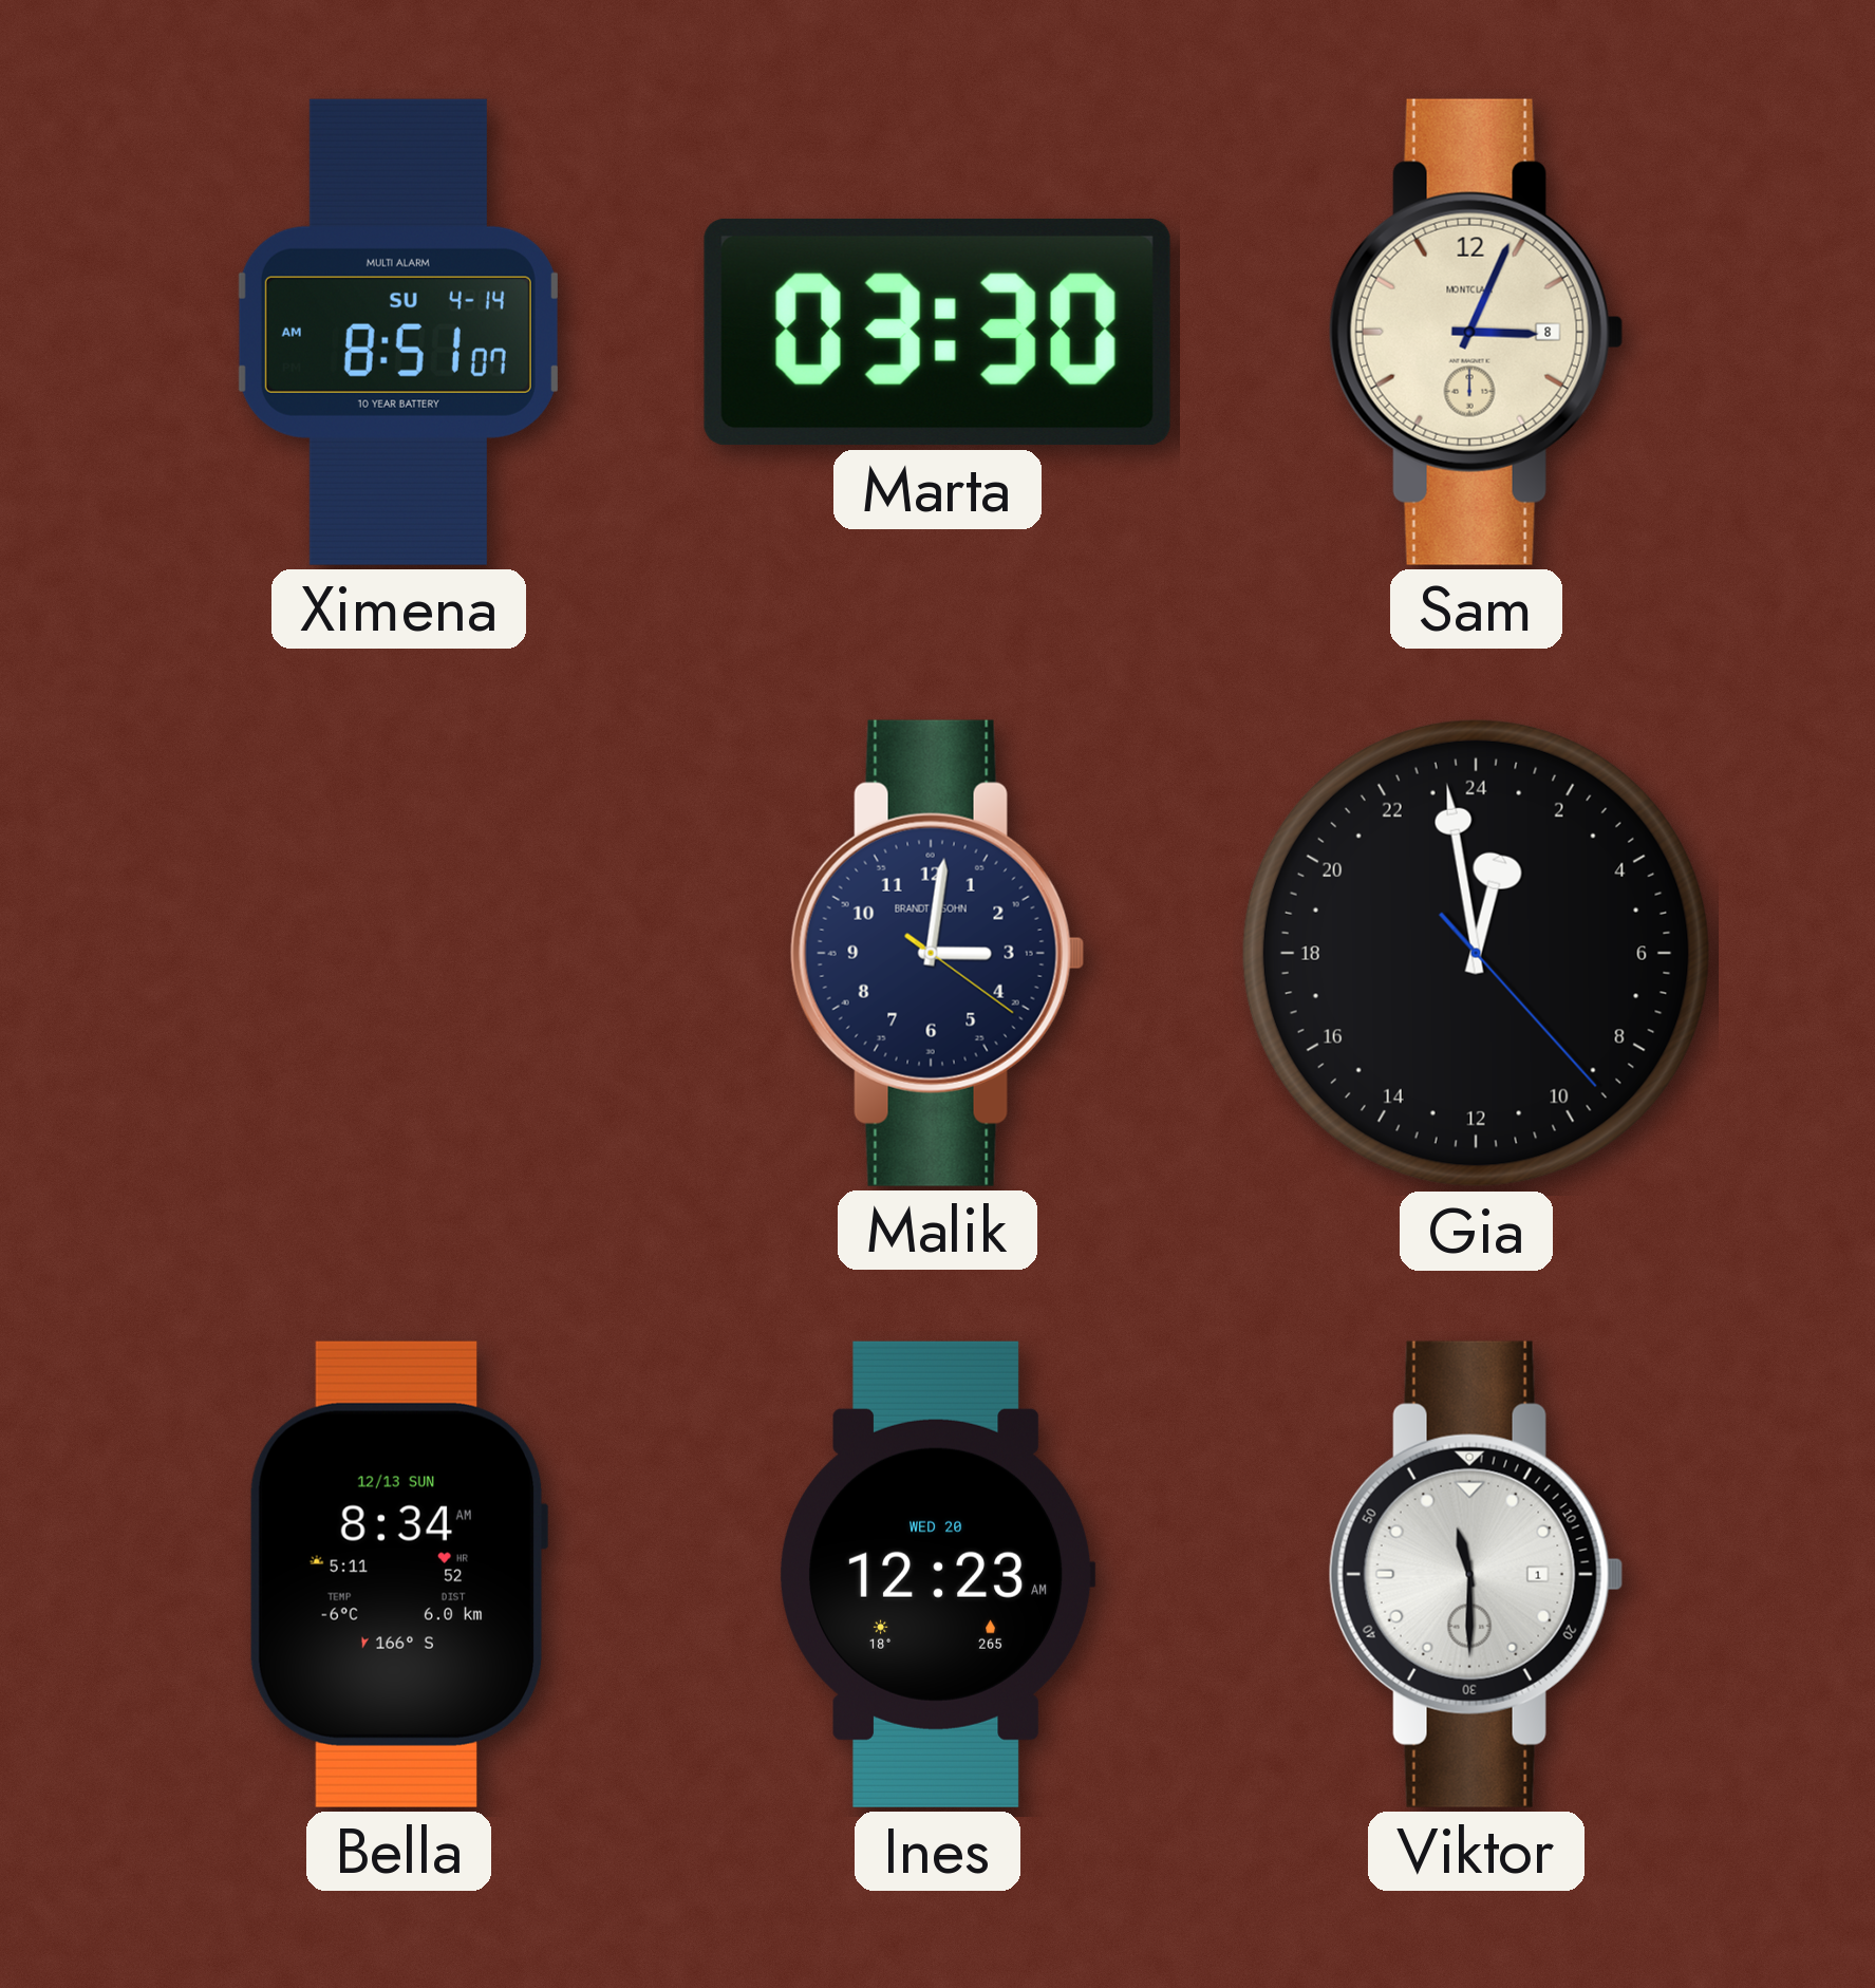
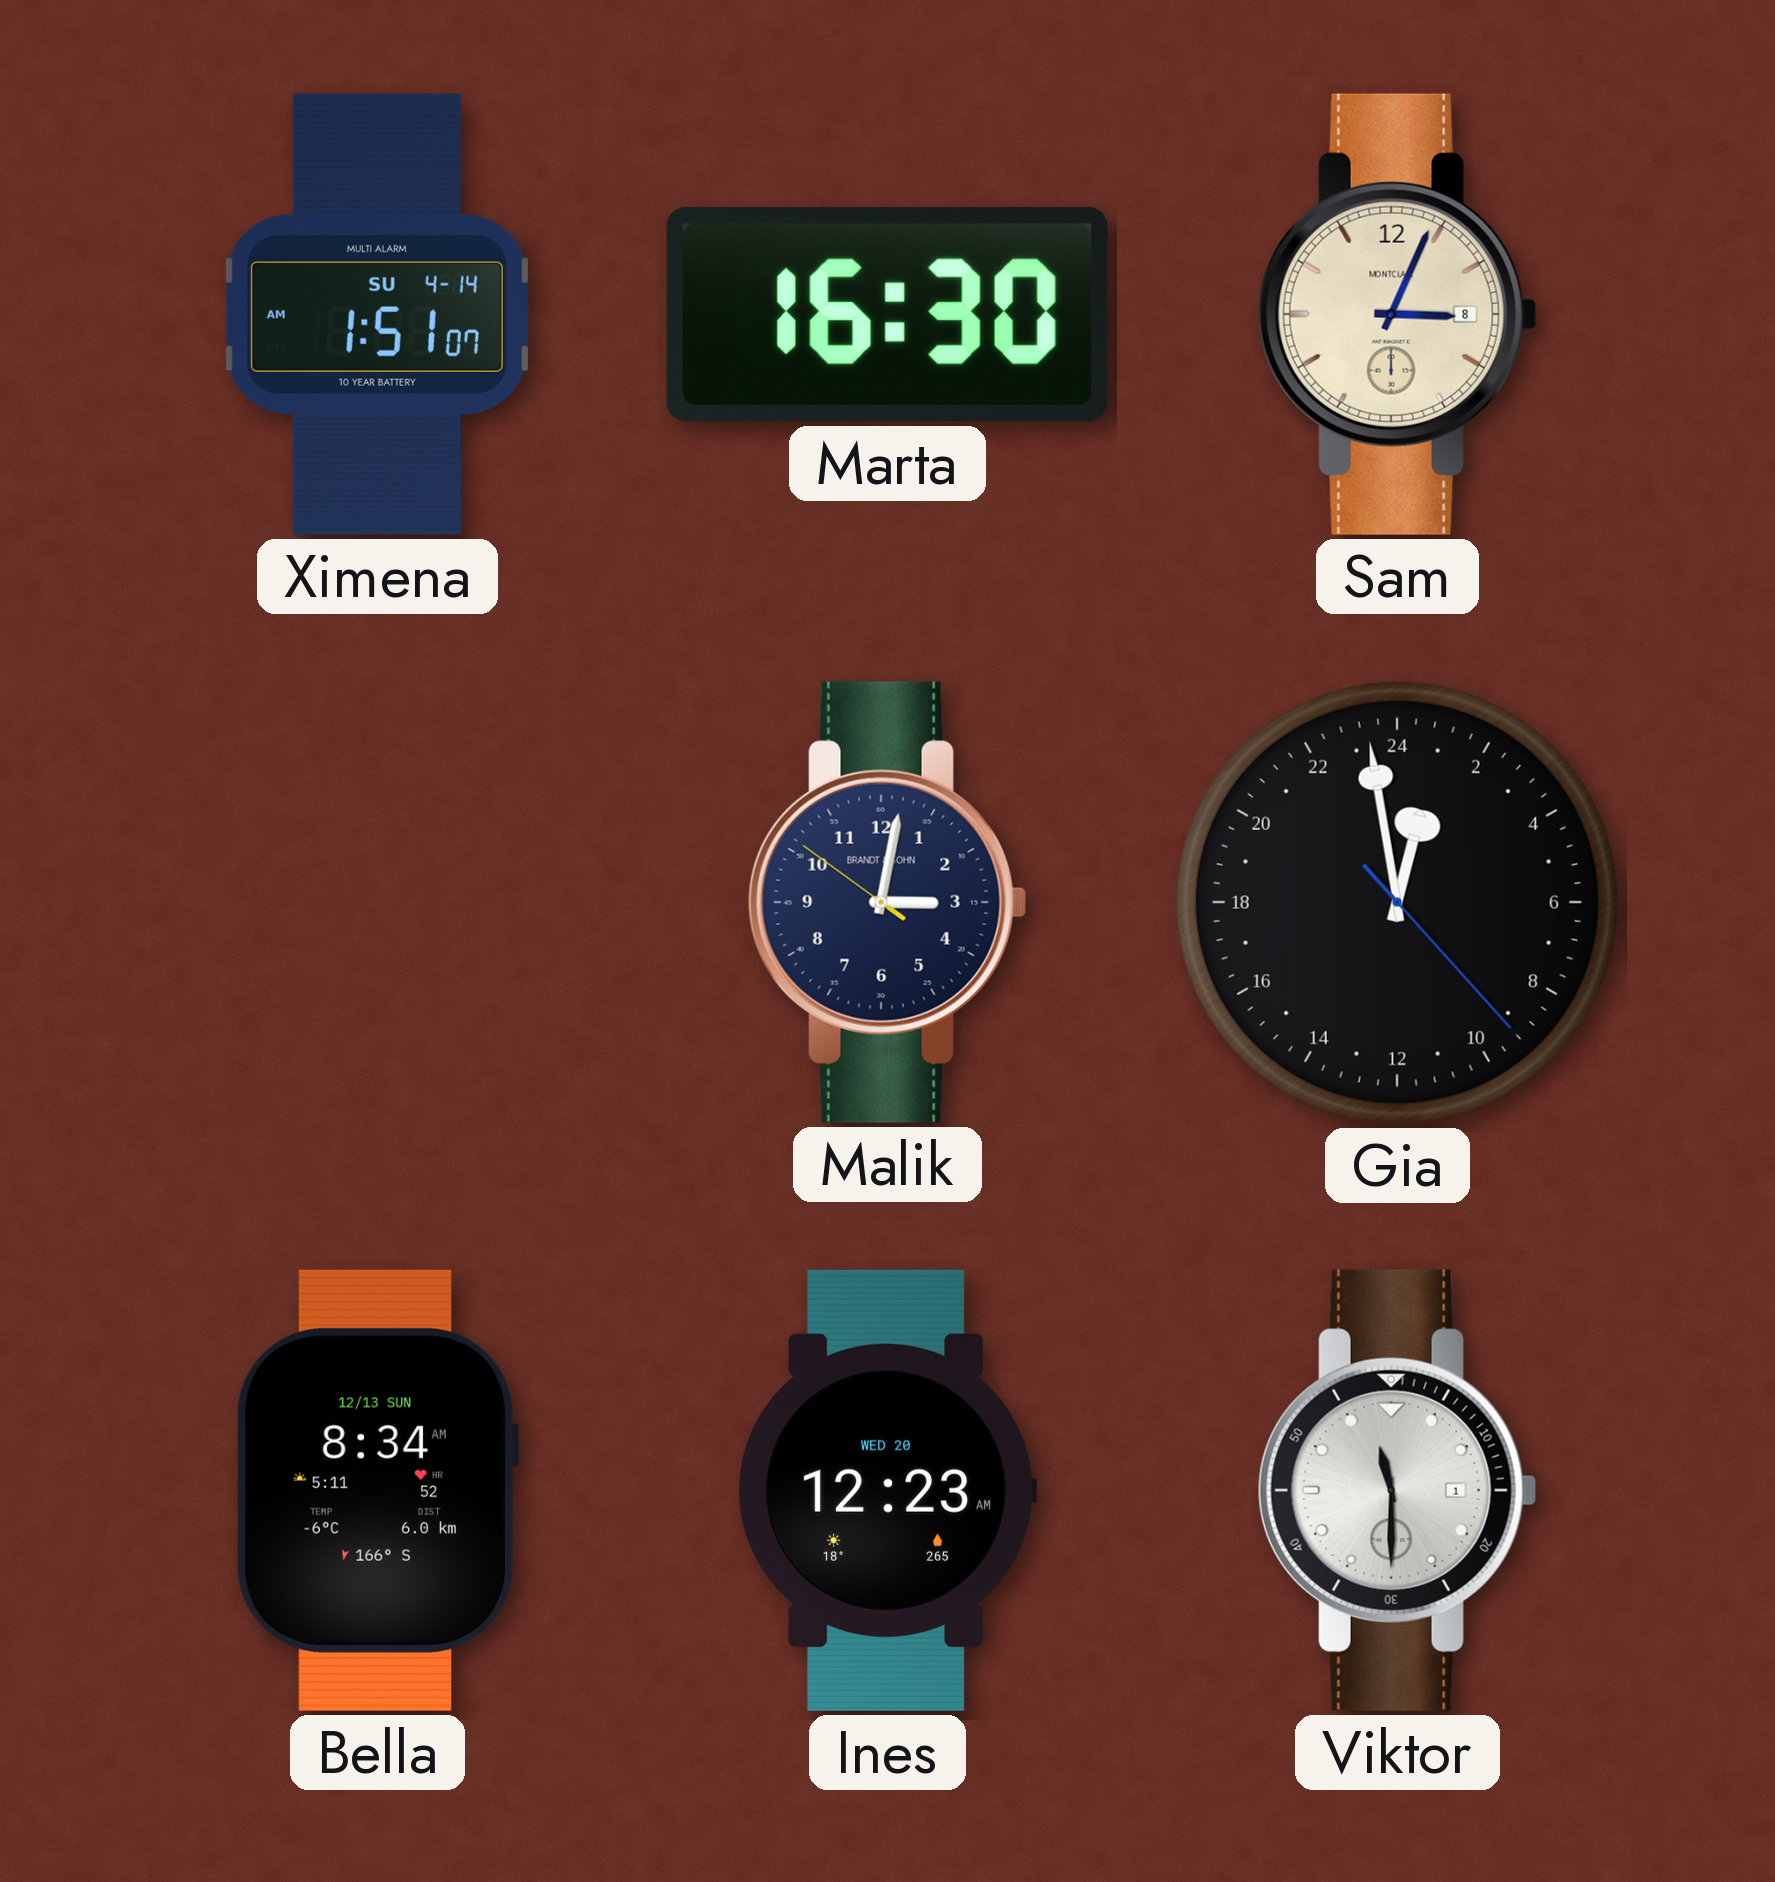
Ximena: 8:51 -> 1:51
Marta: 03:30 -> 16:30
Malik: 3:01:21 -> 3:01:51
